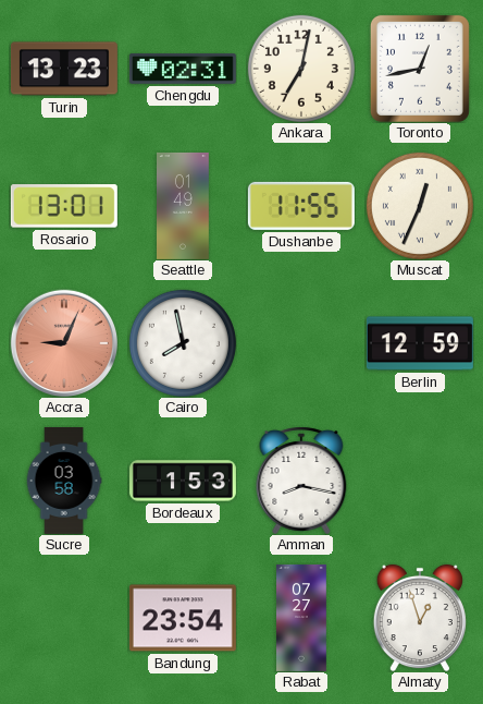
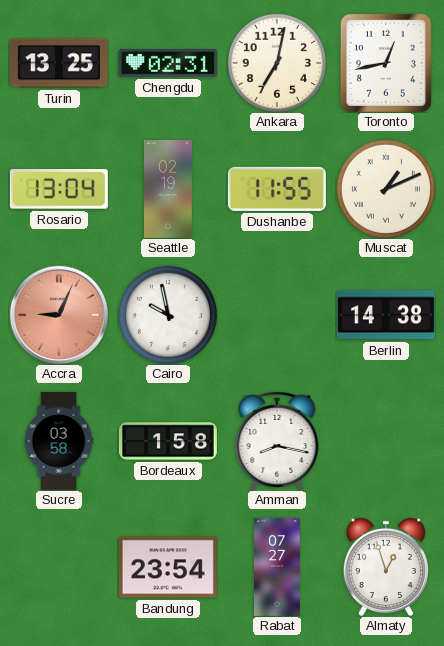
Turin: 13:23 -> 13:25
Rosario: 13:01 -> 13:04
Seattle: 01:49 -> 02:19
Muscat: 12:34 -> 1:11
Cairo: 7:58 -> 9:58
Berlin: 12:59 -> 14:38
Bordeaux: 1:53 -> 1:58
